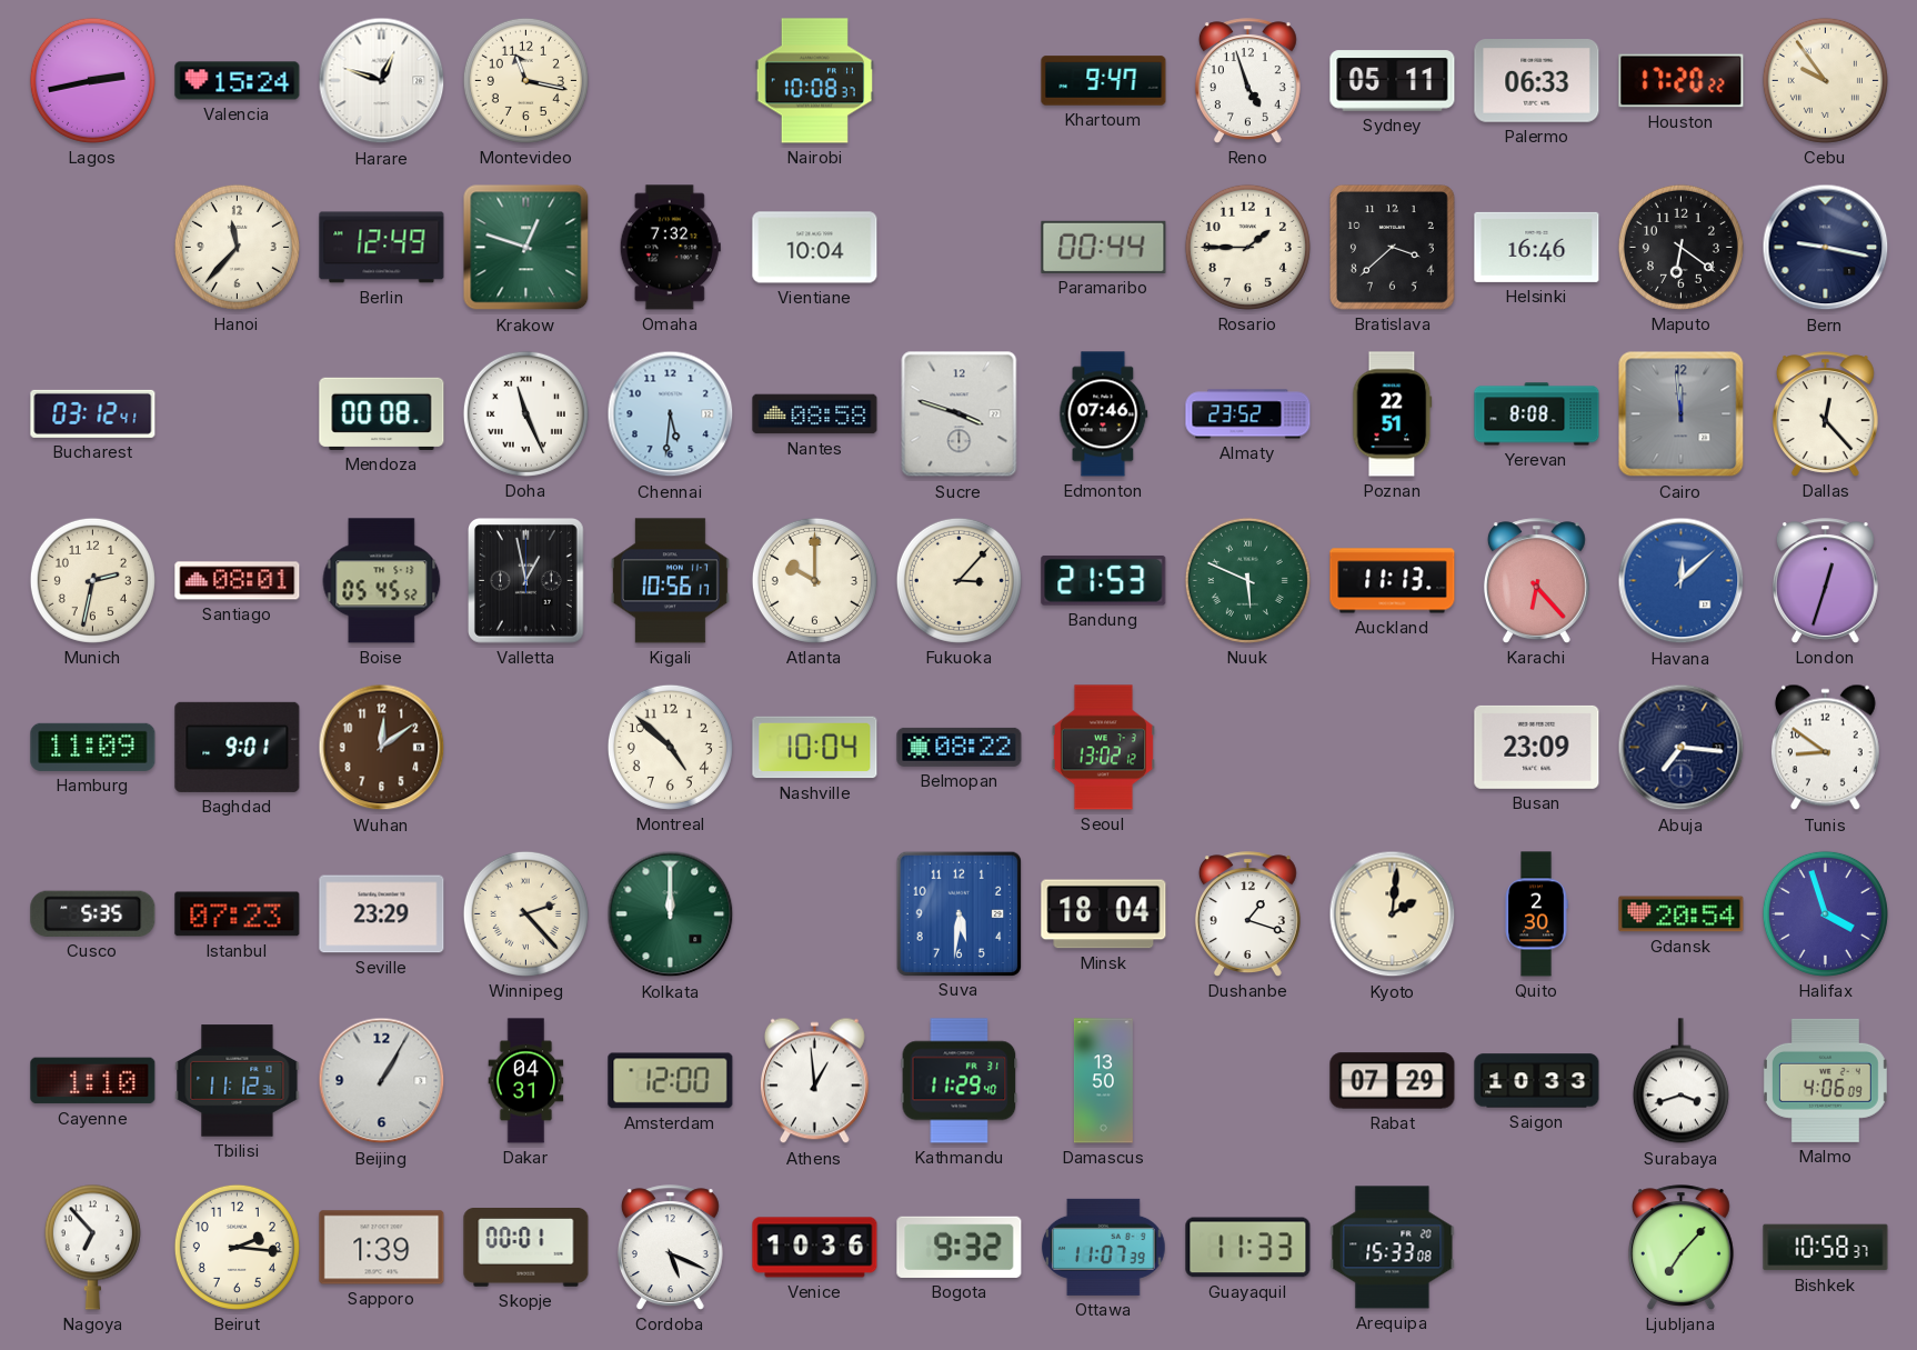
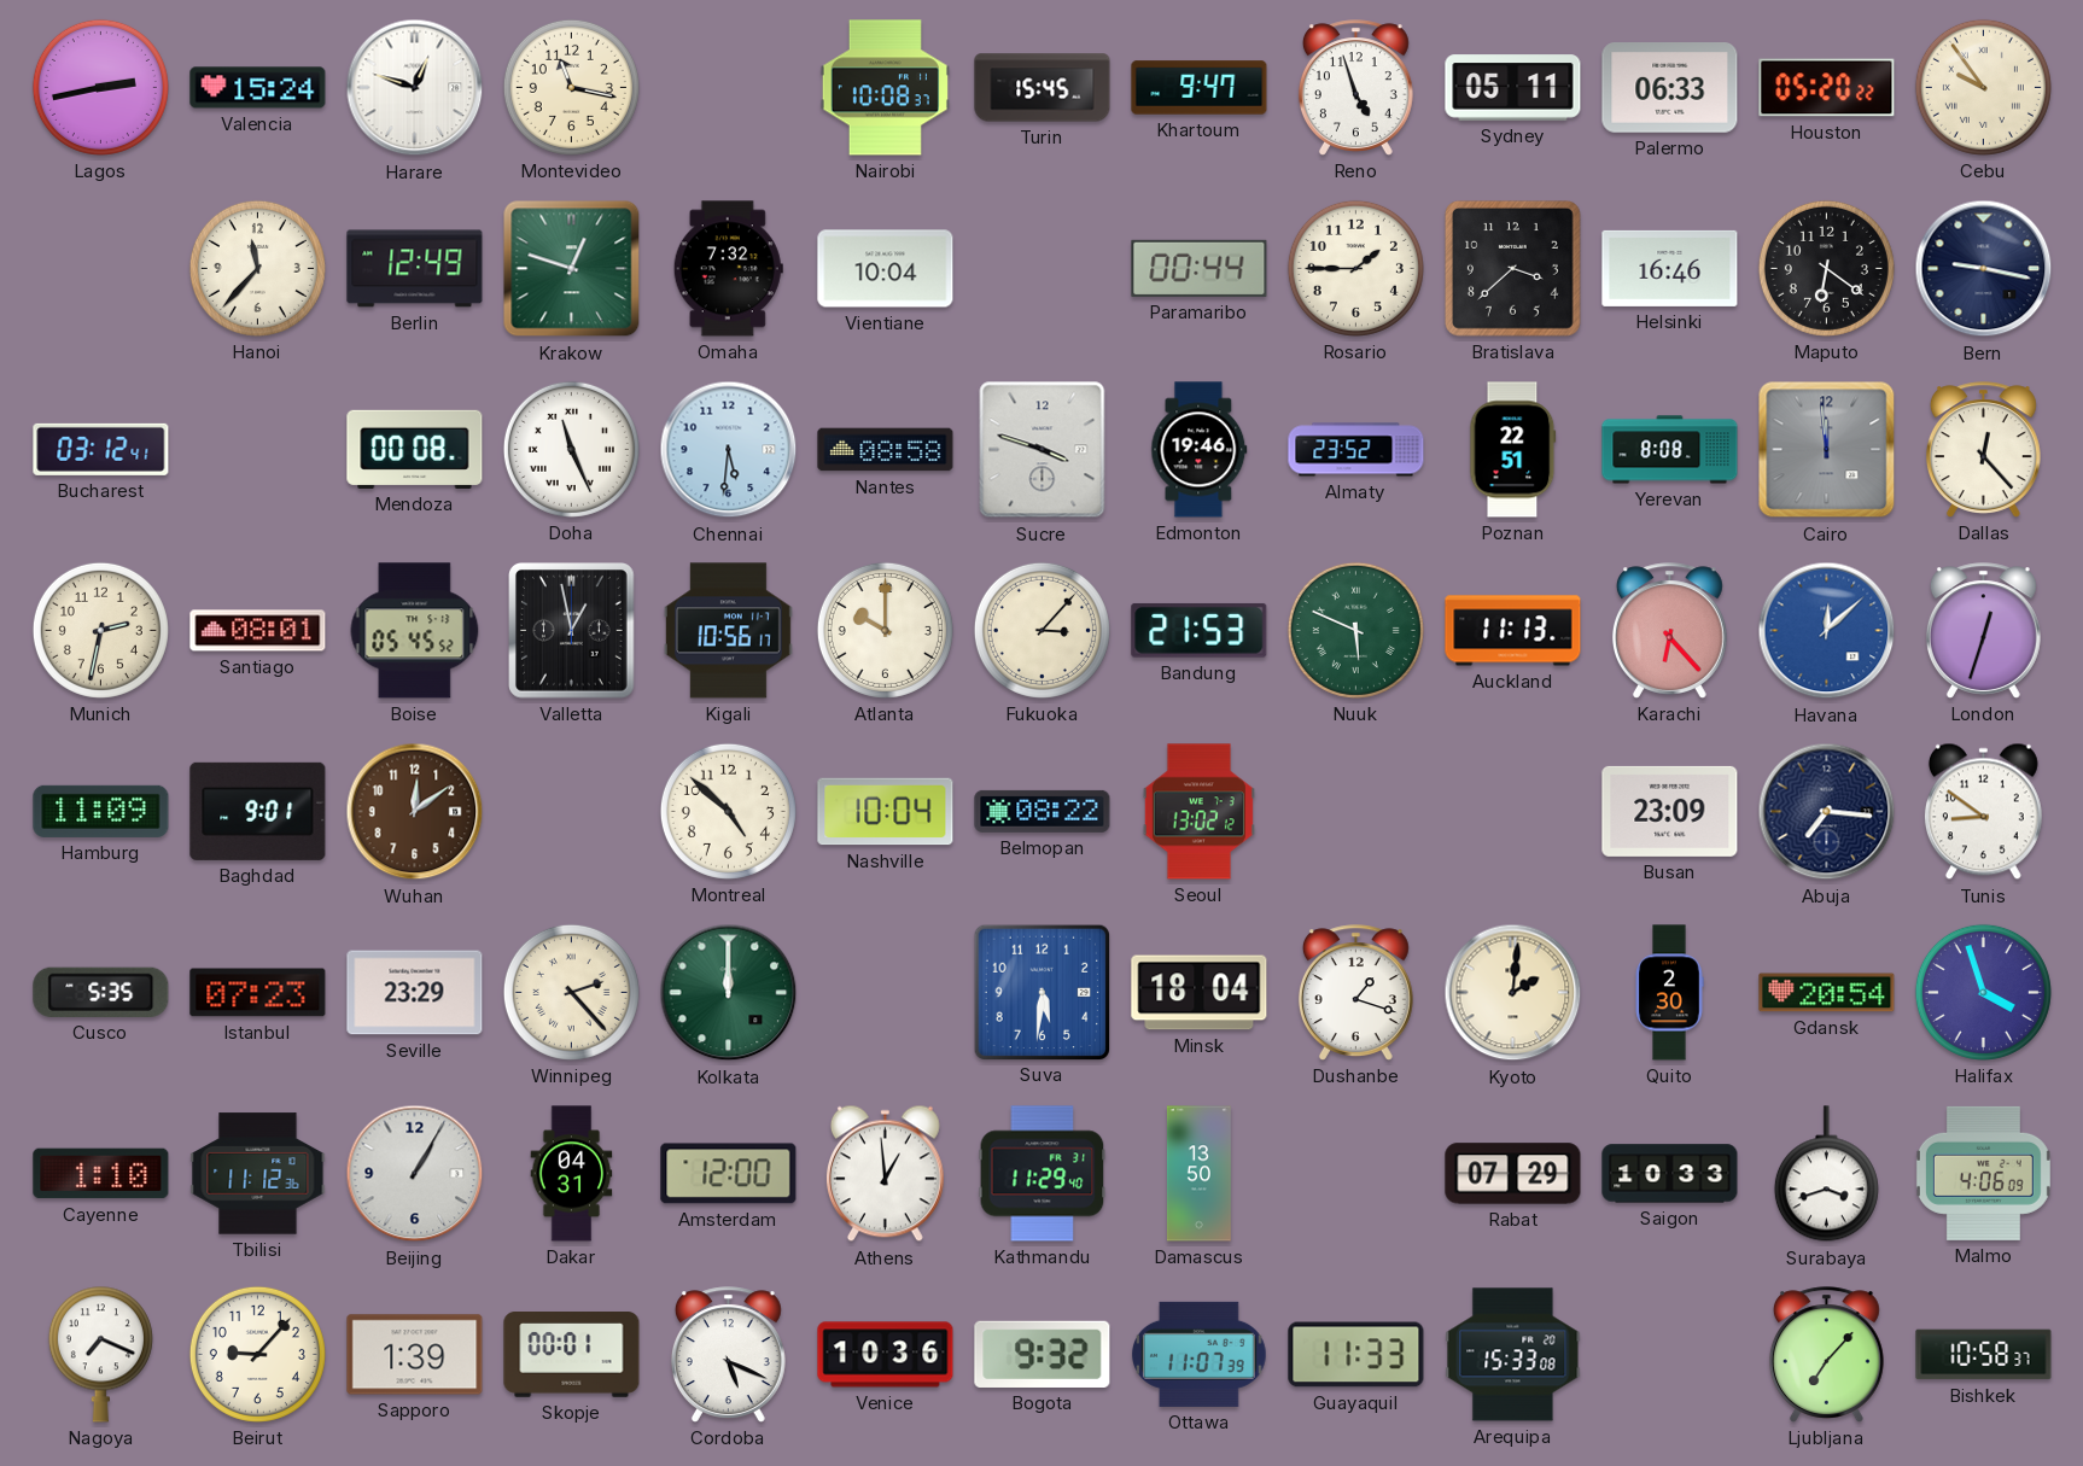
Turin: none -> 15:45
Houston: 17:20 -> 05:20
Edmonton: 07:46 -> 19:46
Nagoya: 6:53 -> 7:19
Beirut: 2:16 -> 9:07
